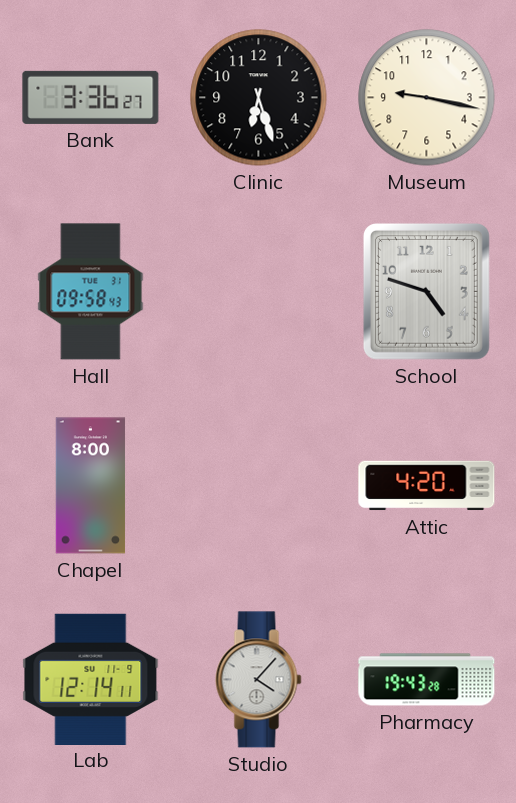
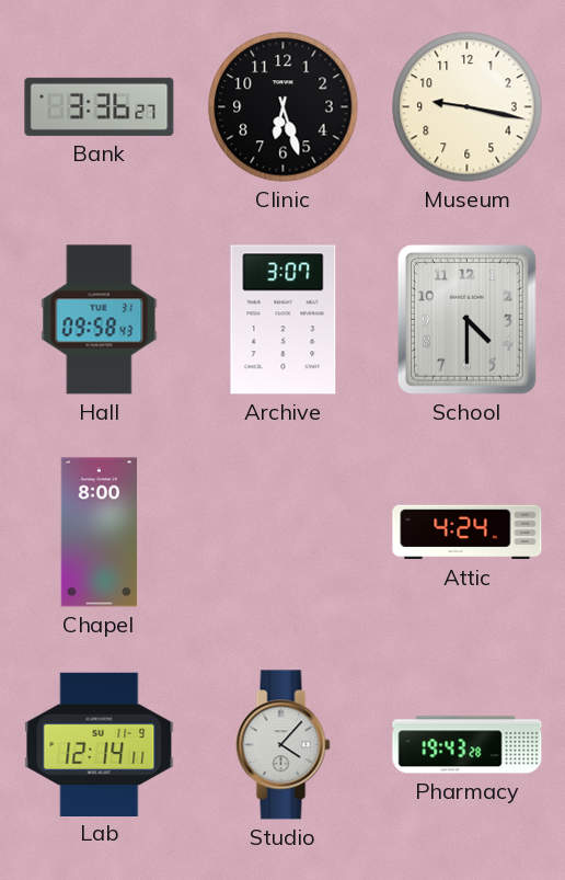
Archive: none -> 3:07
School: 4:48 -> 4:30
Attic: 4:20 -> 4:24
